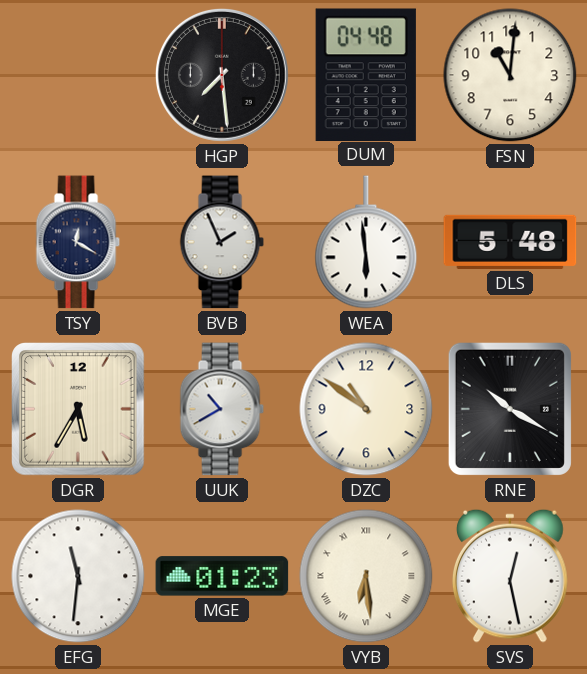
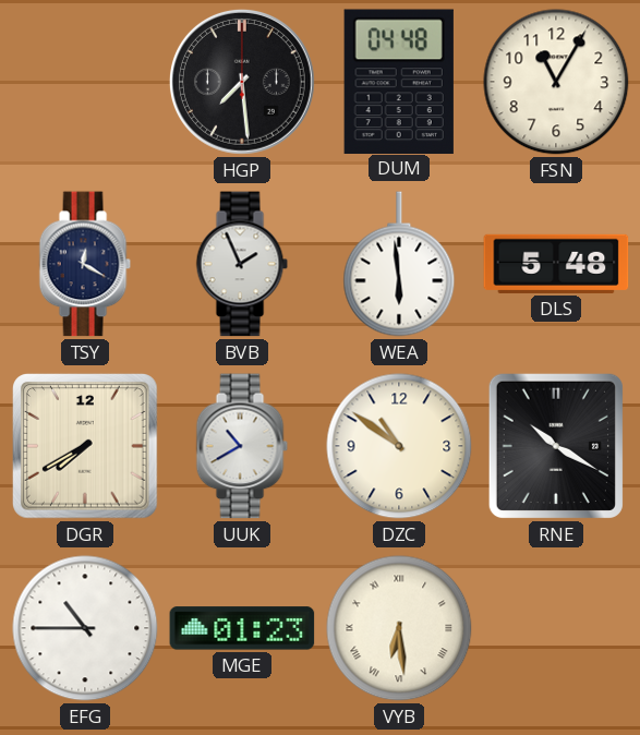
FSN: 11:01 -> 11:05
DGR: 5:35 -> 7:40
EFG: 11:31 -> 10:45
SVS: 12:28 -> none
